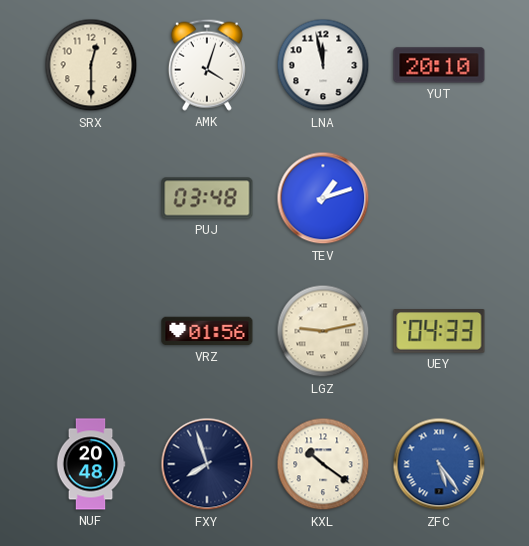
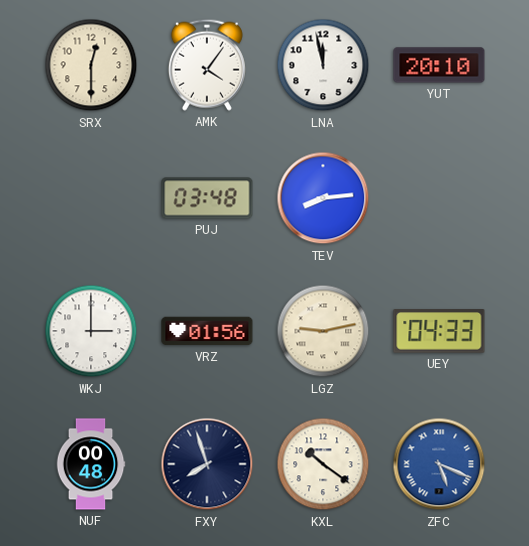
AMK: 4:03 -> 4:06
TEV: 1:12 -> 8:14
WKJ: none -> 3:00
NUF: 20:48 -> 00:48
ZFC: 5:24 -> 5:19
